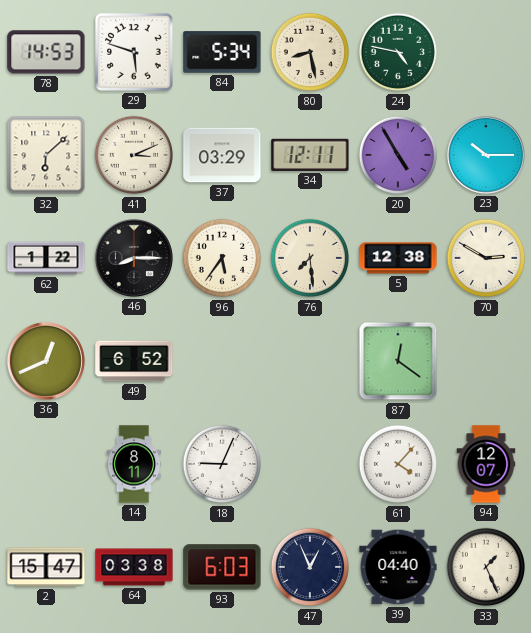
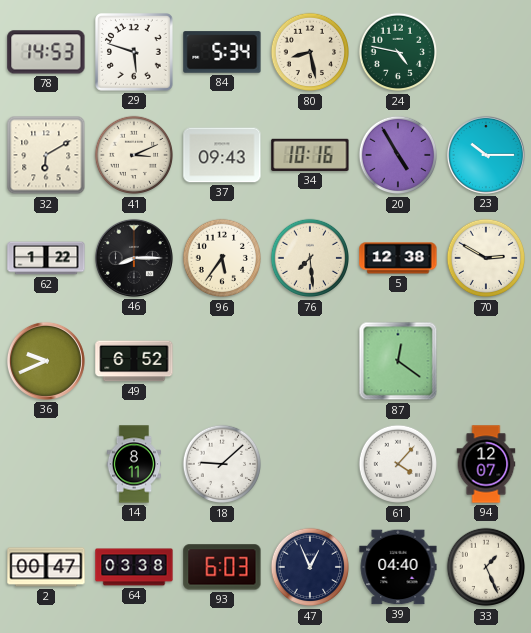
32: 6:08 -> 6:10
37: 03:29 -> 09:43
34: 12:11 -> 10:16
36: 12:41 -> 9:41
18: 9:04 -> 9:08
2: 15:47 -> 00:47
